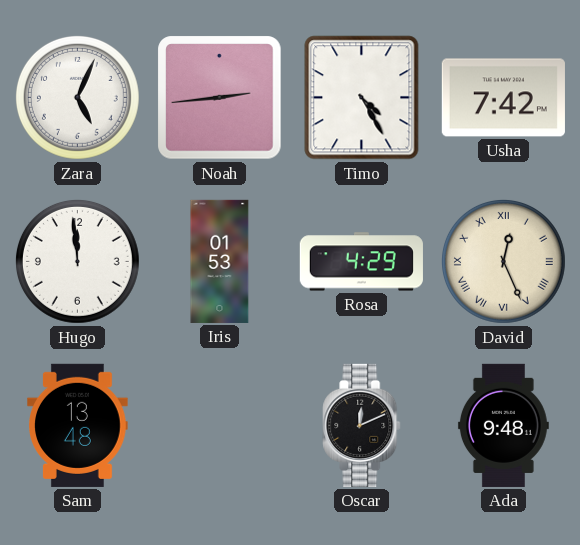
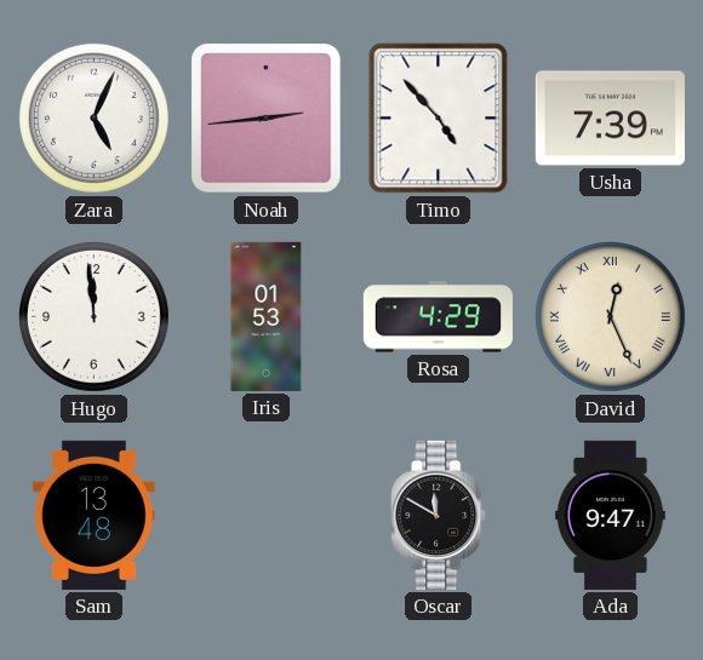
Timo: 4:25 -> 4:53
Usha: 7:42 -> 7:39
Oscar: 12:11 -> 11:50
Ada: 9:48 -> 9:47
